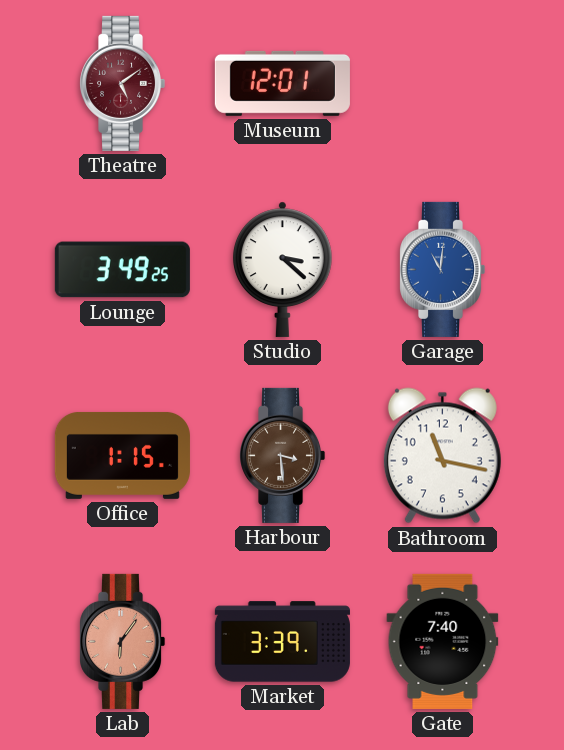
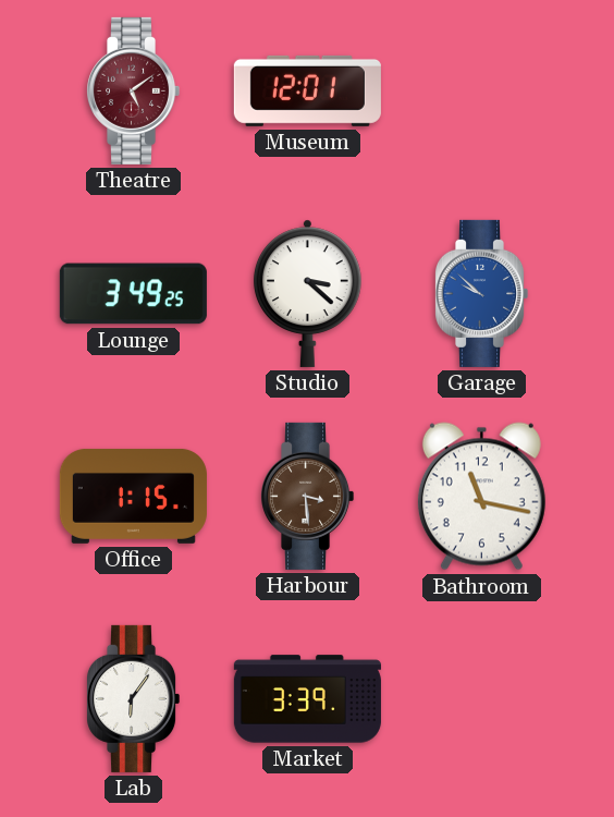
Garage: 11:01 -> 9:52
Lab dial: salmon -> white
Gate: 7:40 -> none
